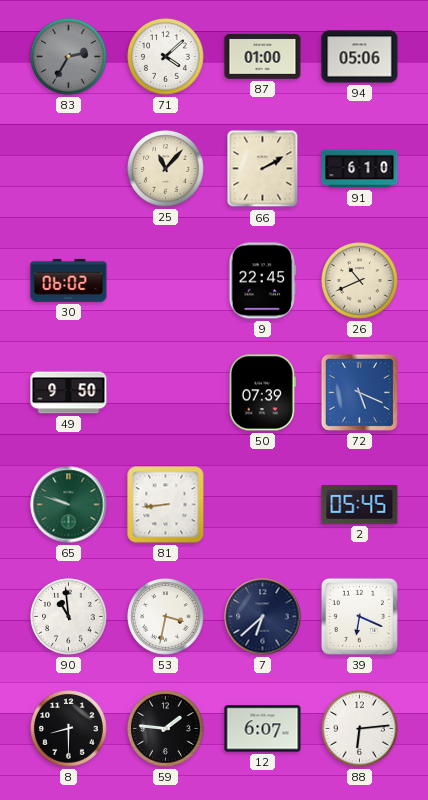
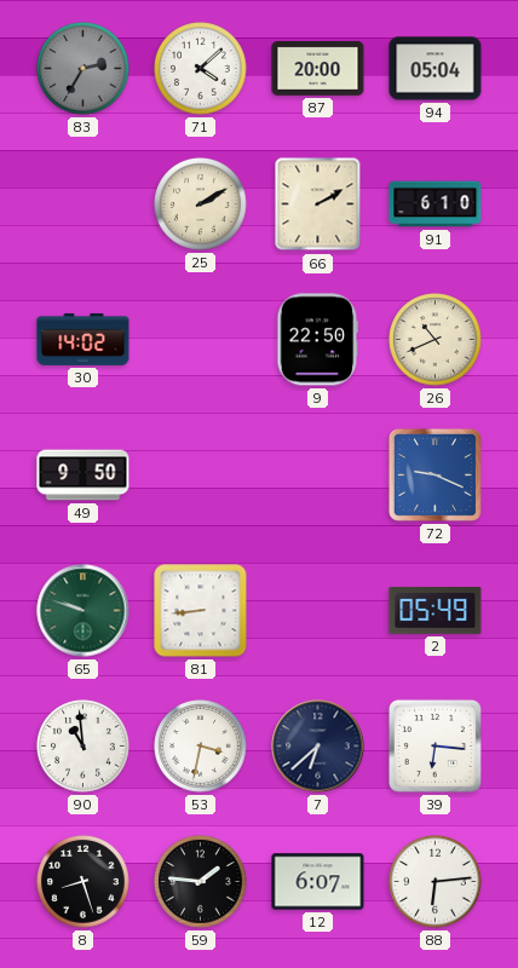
87: 01:00 -> 20:00
94: 05:06 -> 05:04
25: 11:07 -> 2:10
30: 06:02 -> 14:02
9: 22:45 -> 22:50
50: 07:39 -> none
72: 5:19 -> 9:19
2: 05:45 -> 05:49
39: 6:19 -> 6:16
8: 8:30 -> 8:27
